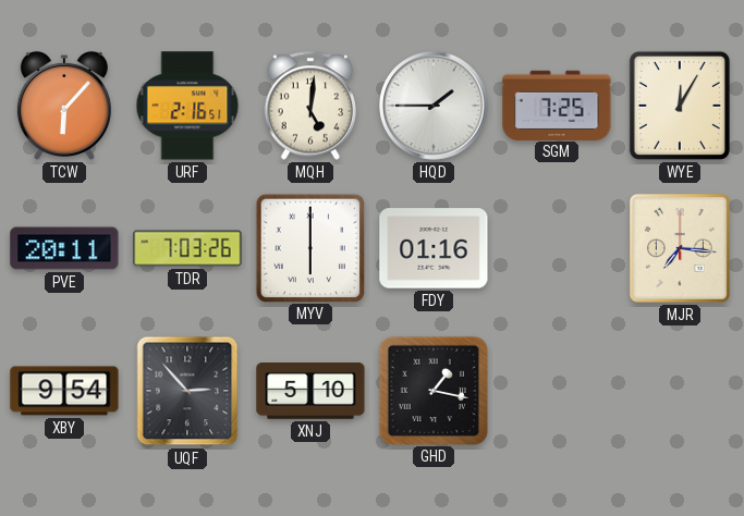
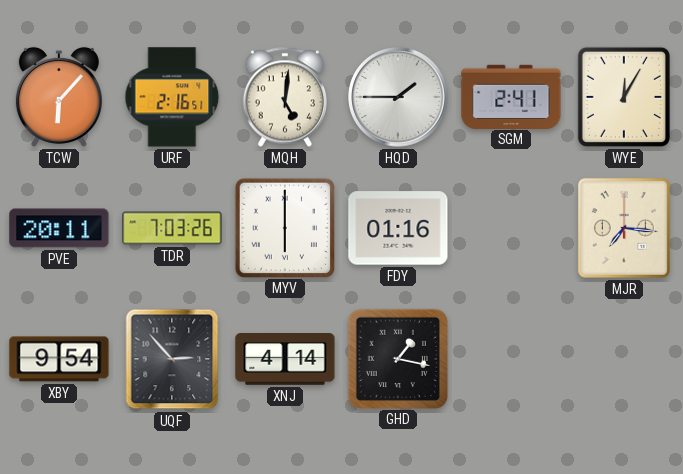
SGM: 7:25 -> 2:41
XNJ: 5:10 -> 4:14
